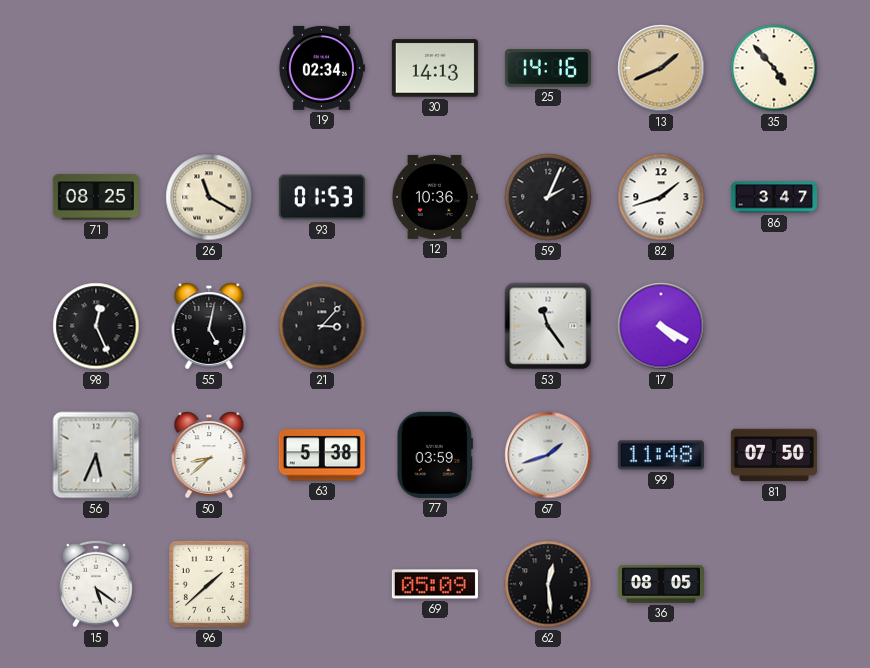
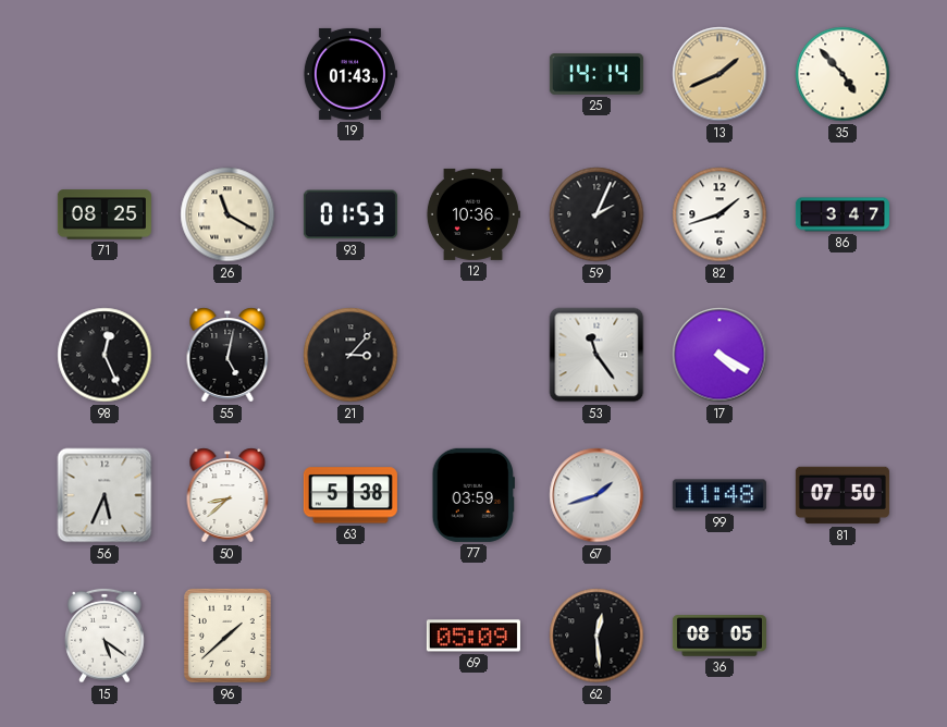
19: 02:34 -> 01:43
30: 14:13 -> none
25: 14:16 -> 14:14
